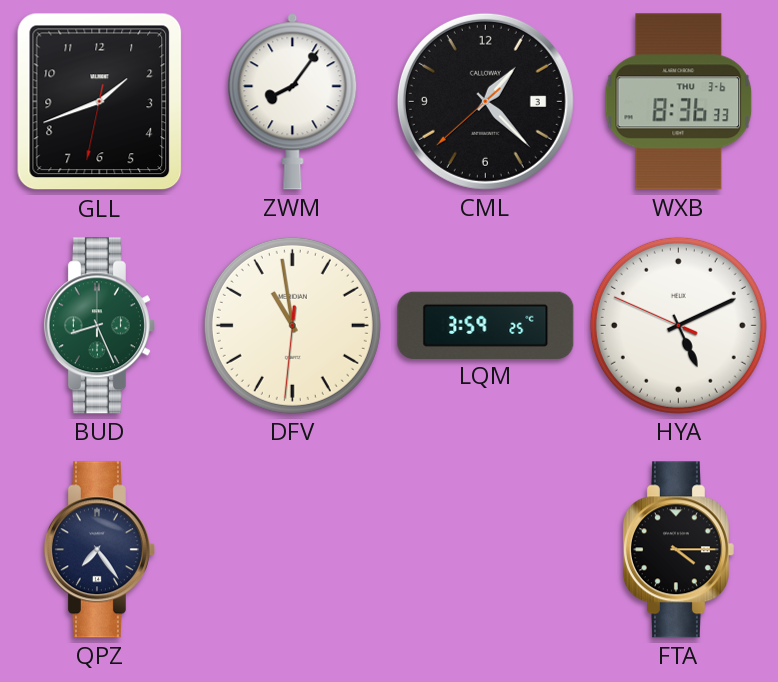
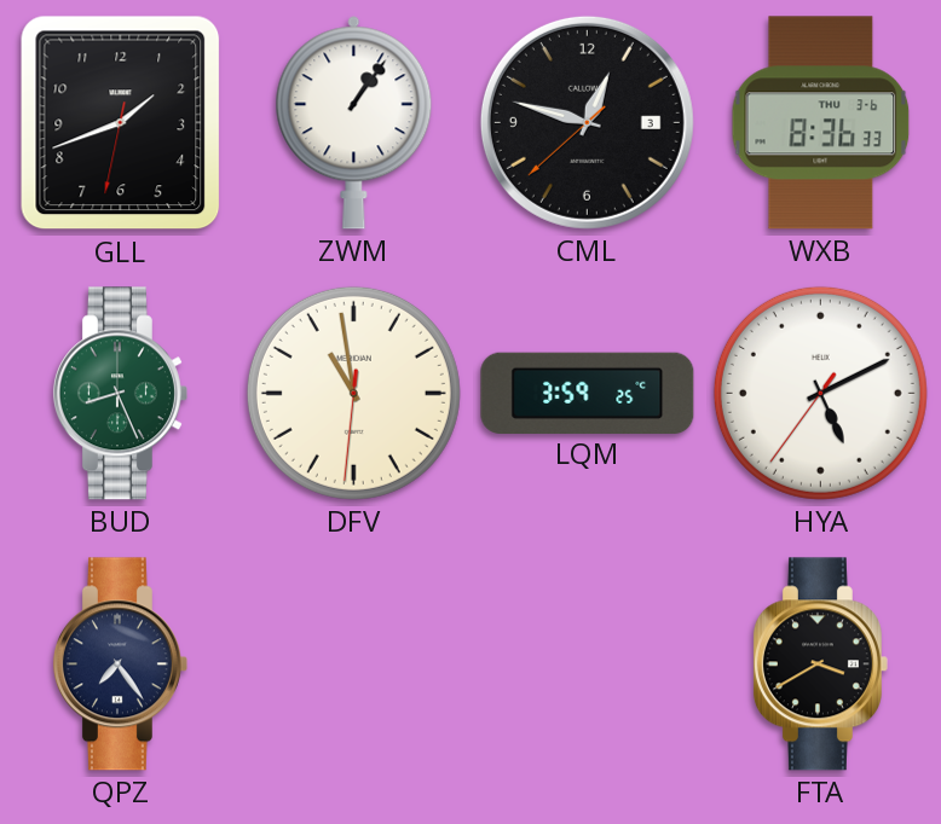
ZWM: 8:06 -> 1:06
CML: 1:22 -> 12:47
HYA: 5:10:49 -> 5:10:36
FTA: 4:15 -> 3:40
